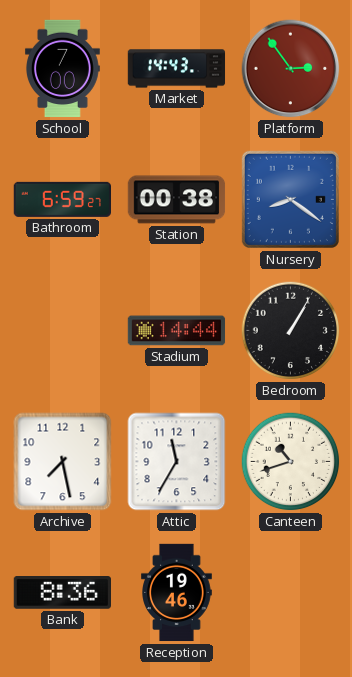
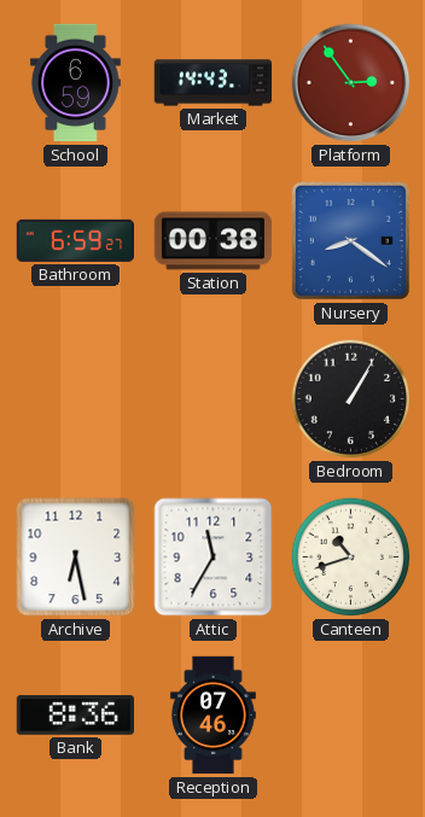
School: 7:00 -> 6:59
Stadium: 14:44 -> none
Archive: 7:28 -> 6:28
Reception: 19:46 -> 07:46
